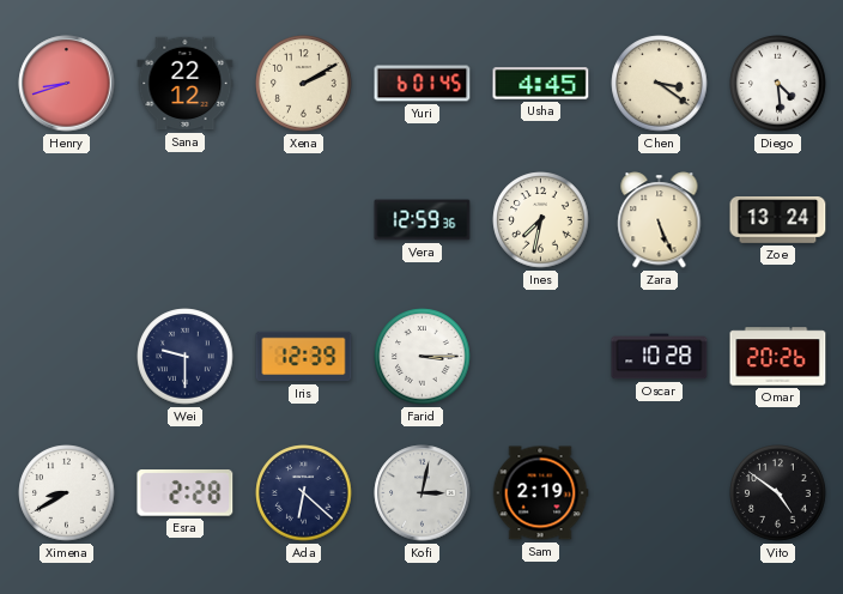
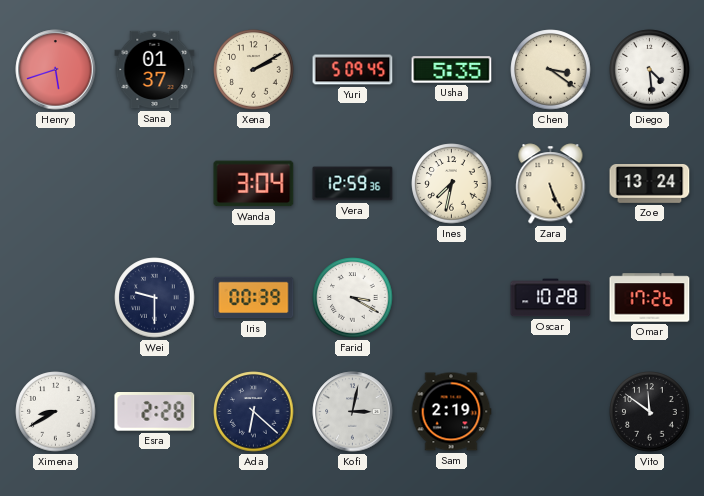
Henry: 8:42 -> 5:42
Sana: 22:12 -> 01:37
Yuri: 6:01 -> 5:09
Usha: 4:45 -> 5:35
Wanda: none -> 3:04
Iris: 12:39 -> 00:39
Farid: 3:15 -> 3:20
Omar: 20:26 -> 17:26
Vito: 4:51 -> 11:51
